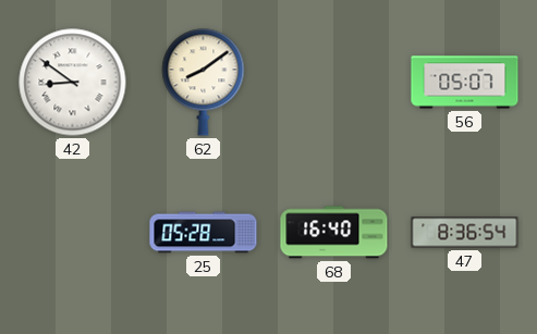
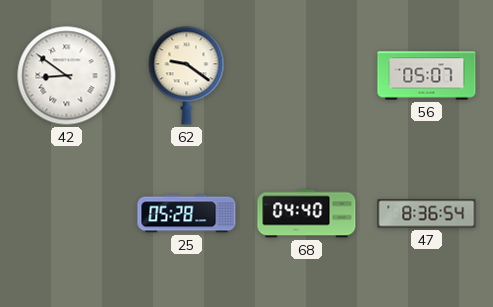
62: 8:09 -> 9:21
68: 16:40 -> 04:40
